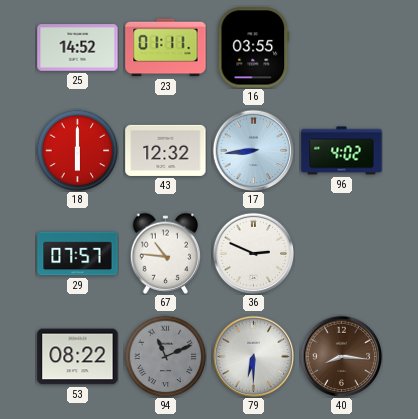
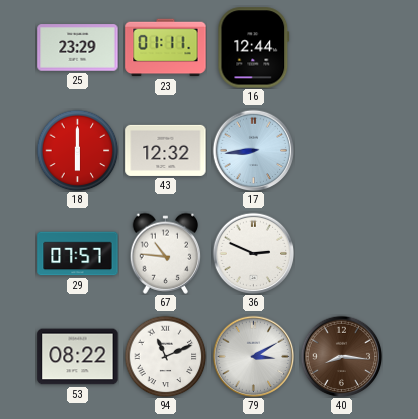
25: 14:52 -> 23:29
16: 03:55 -> 12:44
96: 4:02 -> none
94 dial: grey -> white
79: 6:30 -> 3:10
